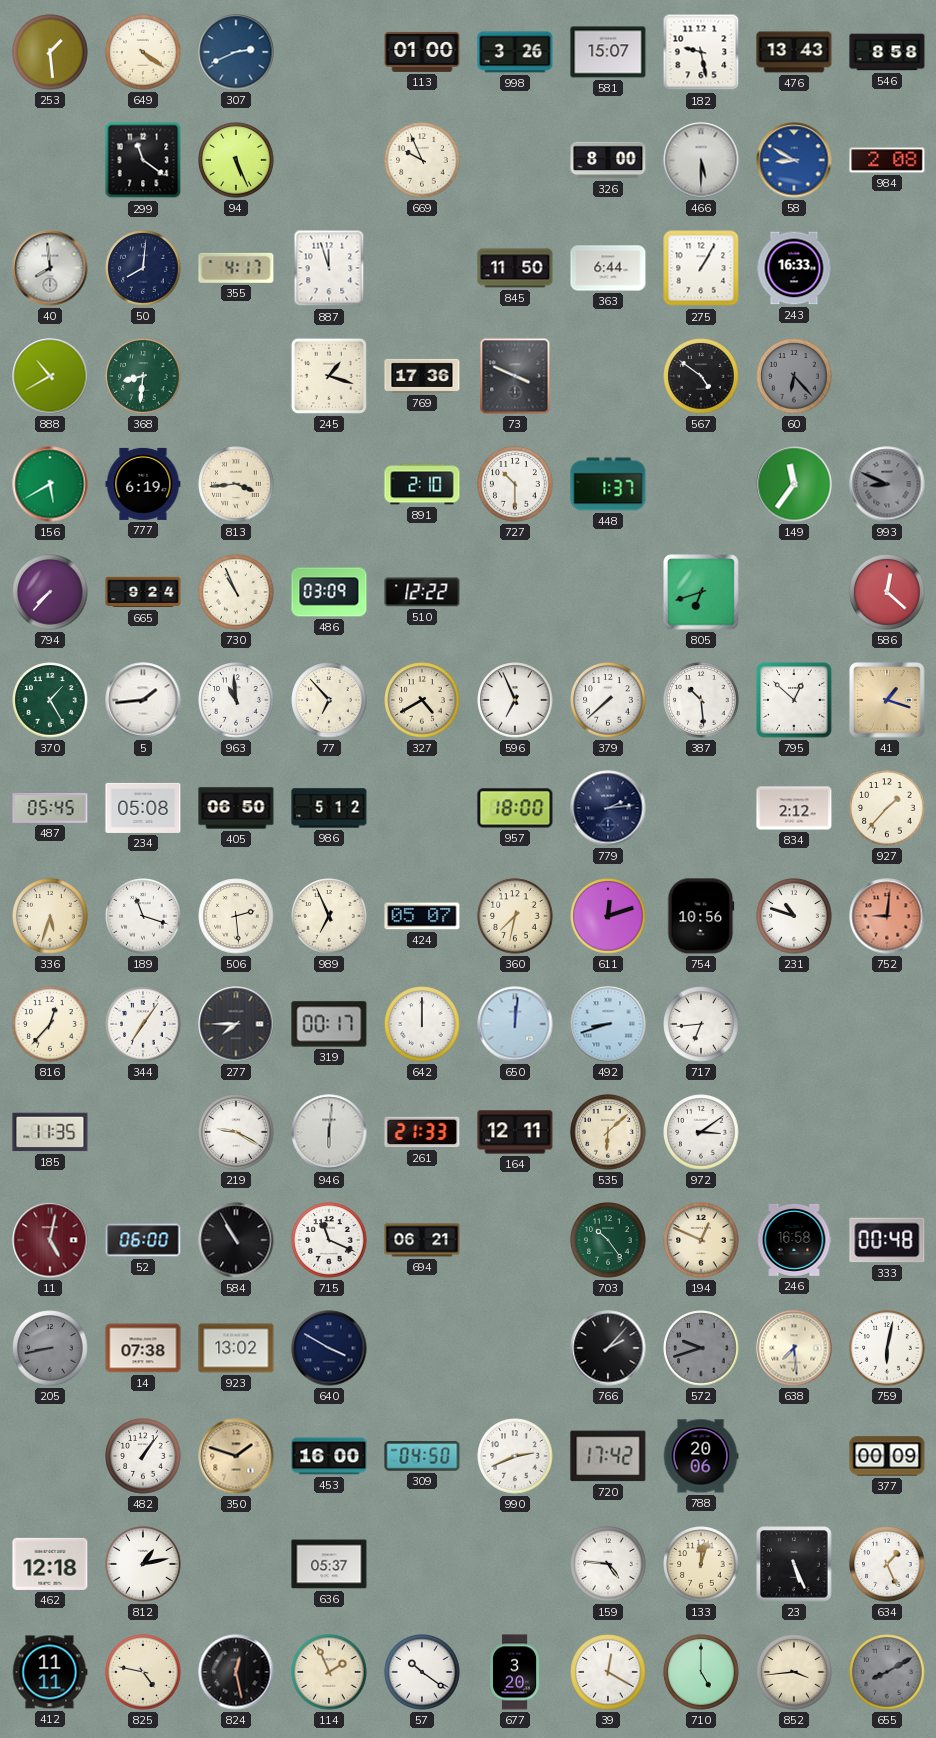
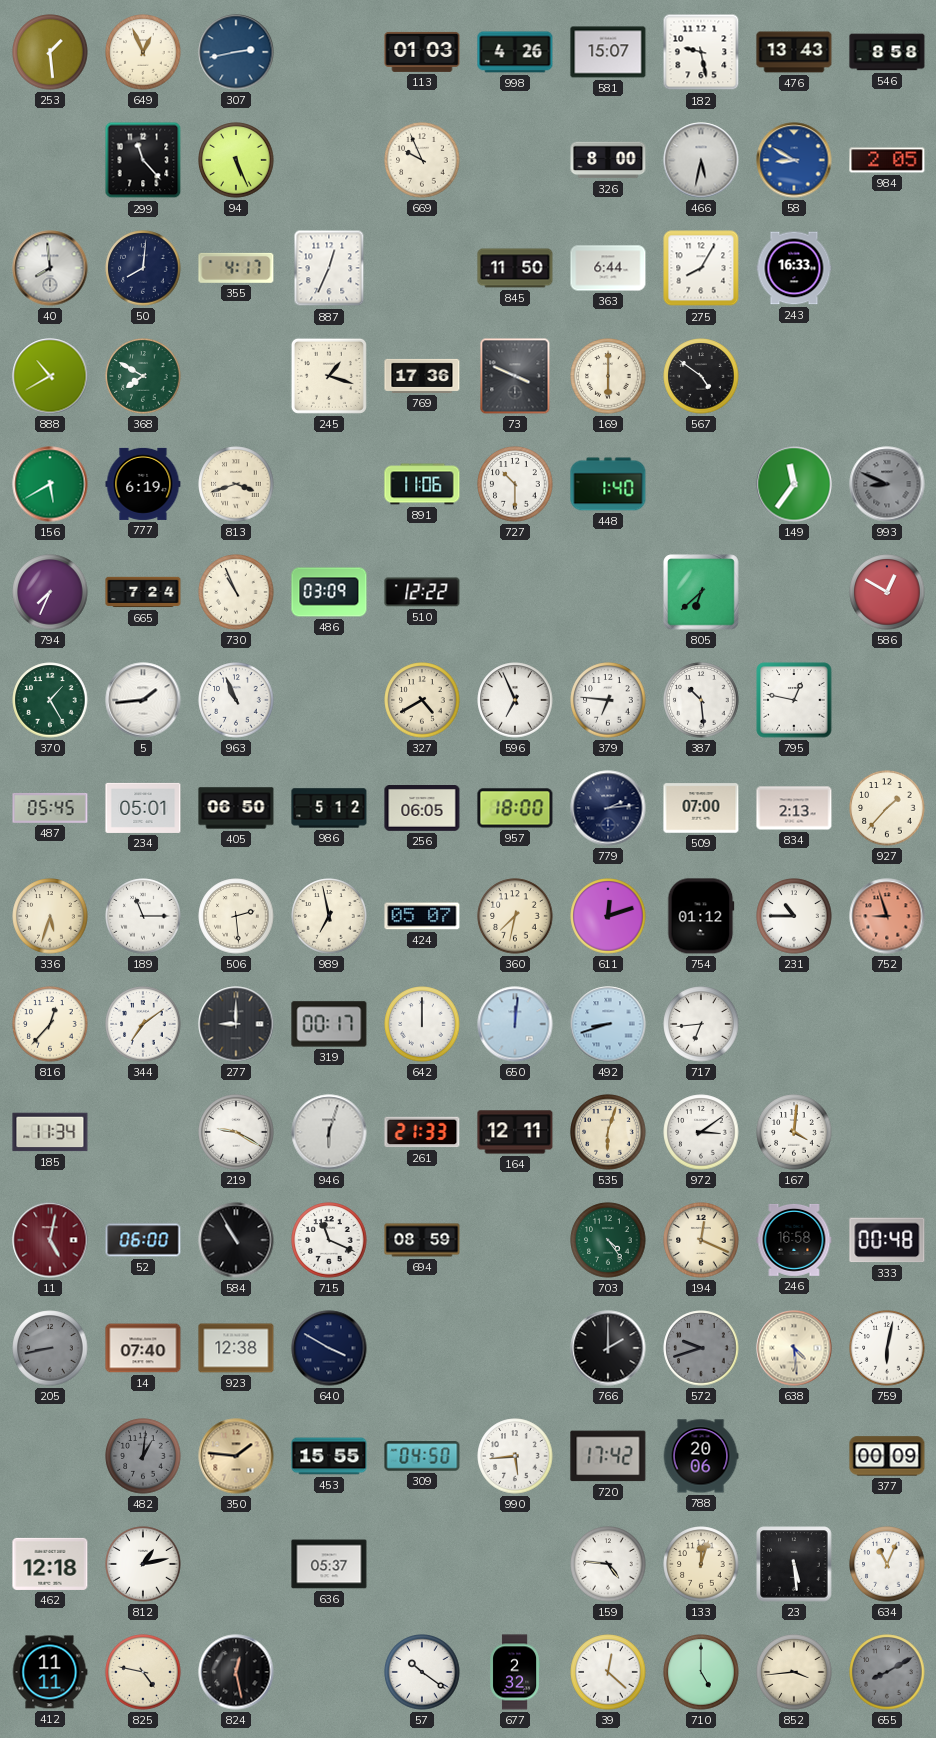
649: 4:21 -> 12:56
307: 2:41 -> 2:43
113: 01:00 -> 01:03
998: 3:26 -> 4:26
299: 11:21 -> 11:23
466: 5:30 -> 5:32
984: 2:08 -> 2:05
887: 11:57 -> 12:34
275: 1:05 -> 8:05
368: 8:31 -> 7:50
169: none -> 6:00
60: 6:23 -> none
813: 3:44 -> 3:42
891: 2:10 -> 11:06
448: 1:37 -> 1:40
794: 7:37 -> 7:34
665: 9:24 -> 7:24
805: 6:42 -> 6:38
586: 12:22 -> 12:50
963: 10:59 -> 10:56
77: 6:53 -> none
379: 7:38 -> 6:46
795: 12:52 -> 12:47
41: 1:18 -> none
234: 05:08 -> 05:01
256: none -> 06:05
509: none -> 07:00
834: 2:12 -> 2:13
189: 11:18 -> 11:15
989: 6:56 -> 6:58
754: 10:56 -> 01:12
231: 10:48 -> 10:45
752: 9:01 -> 8:57
344: 7:06 -> 7:09
277: 7:45 -> 9:00
185: 11:35 -> 11:34
946: 6:01 -> 6:03
535: 6:08 -> 6:03
167: none -> 4:01
694: 06:21 -> 08:59
703: 10:24 -> 4:24
194: 12:49 -> 12:19
14: 07:38 -> 07:40
923: 13:02 -> 12:38
766: 2:07 -> 2:00
638: 7:29 -> 4:29
482: 1:06 -> 1:01
482 dial: white -> grey
350: 1:48 -> 1:46
453: 16:00 -> 15:55
990: 2:41 -> 5:44
23: 5:26 -> 5:29
634: 1:26 -> 11:04
114: 1:56 -> none
677: 3:20 -> 2:32
39: 12:20 -> 12:22
